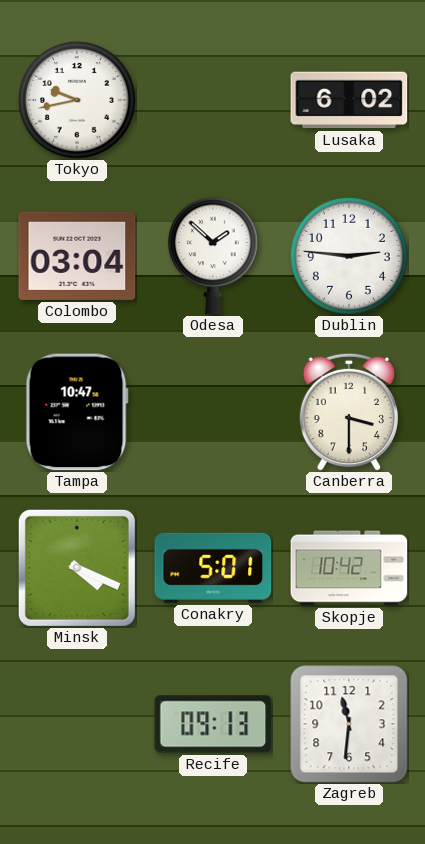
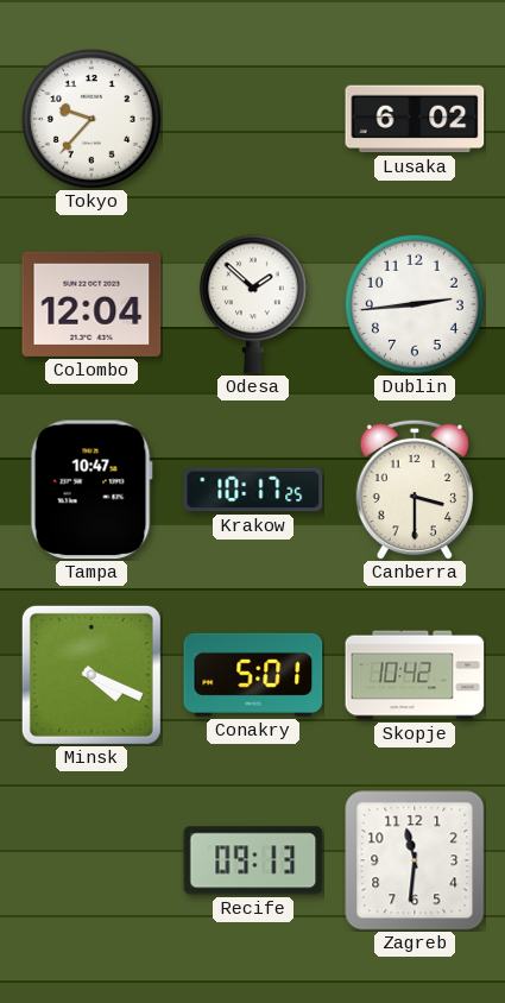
Tokyo: 9:43 -> 9:37
Colombo: 03:04 -> 12:04
Dublin: 2:46 -> 2:44
Krakow: none -> 10:17
